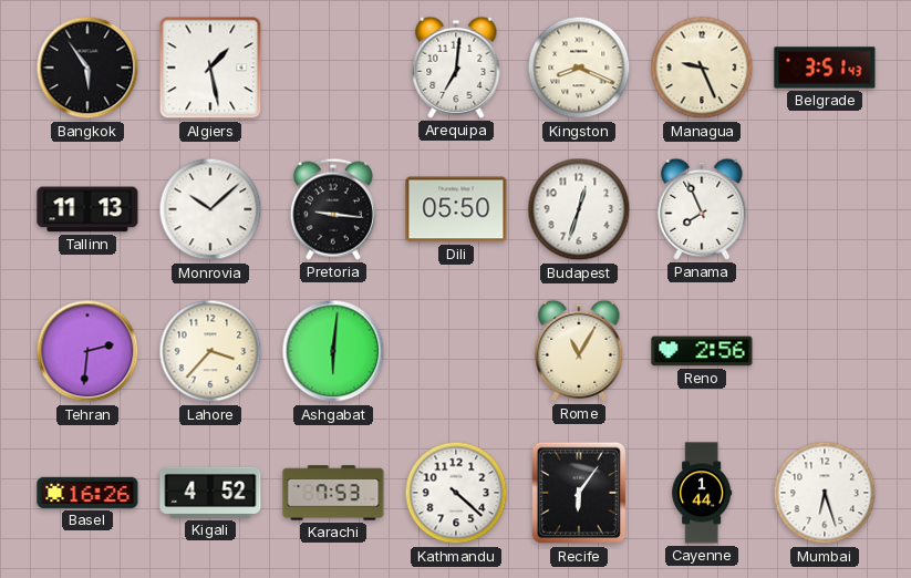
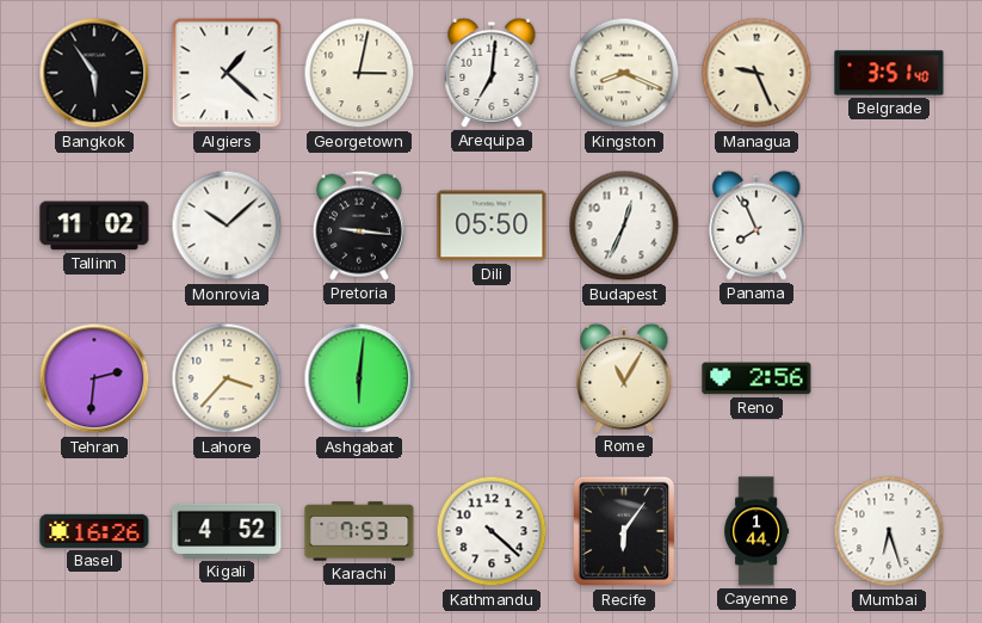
Algiers: 1:28 -> 1:22
Georgetown: none -> 3:02
Belgrade: 3:51:43 -> 3:51:40
Tallinn: 11:13 -> 11:02
Budapest: 12:33 -> 12:34
